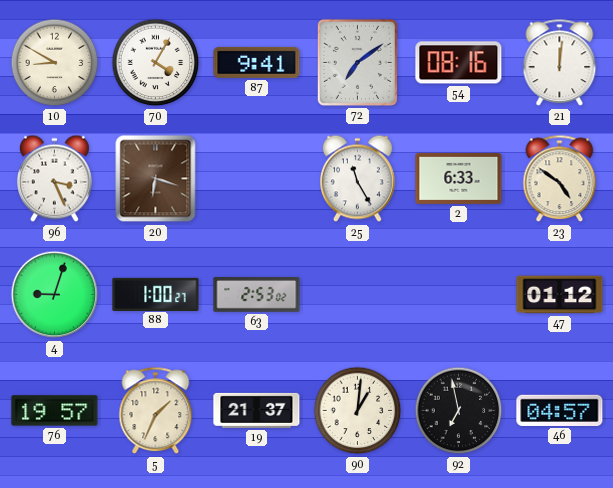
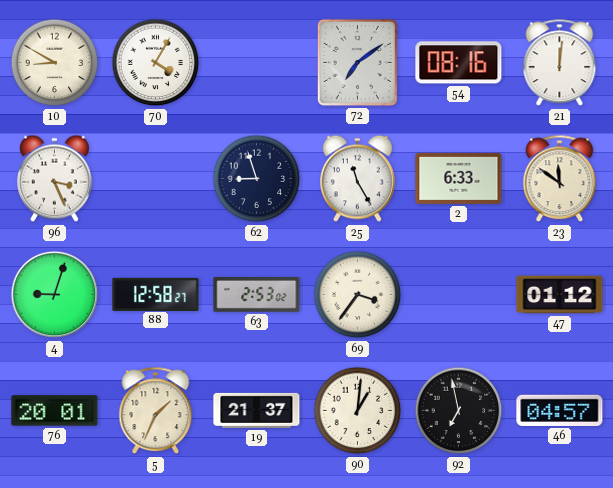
87: 9:41 -> none
20: 6:18 -> none
62: none -> 8:57
23: 4:51 -> 11:51
88: 1:00 -> 12:58
69: none -> 3:36
76: 19:57 -> 20:01
